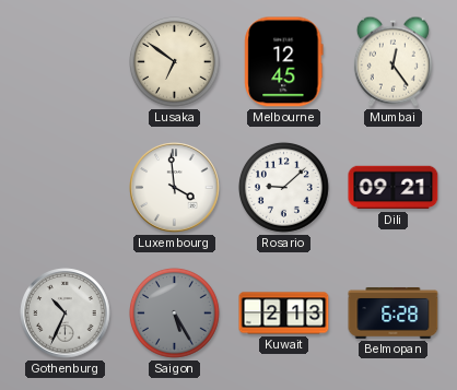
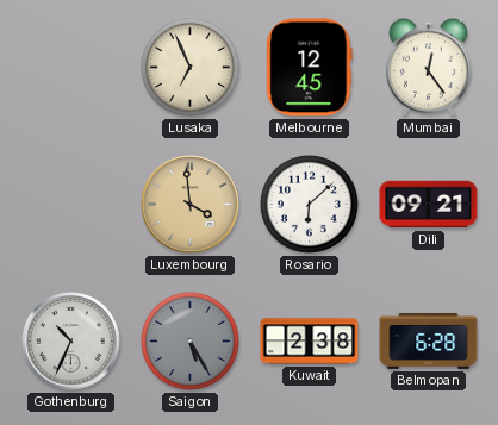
Lusaka: 6:51 -> 6:56
Luxembourg dial: white -> champagne
Rosario: 9:08 -> 6:08
Kuwait: 2:13 -> 2:38
